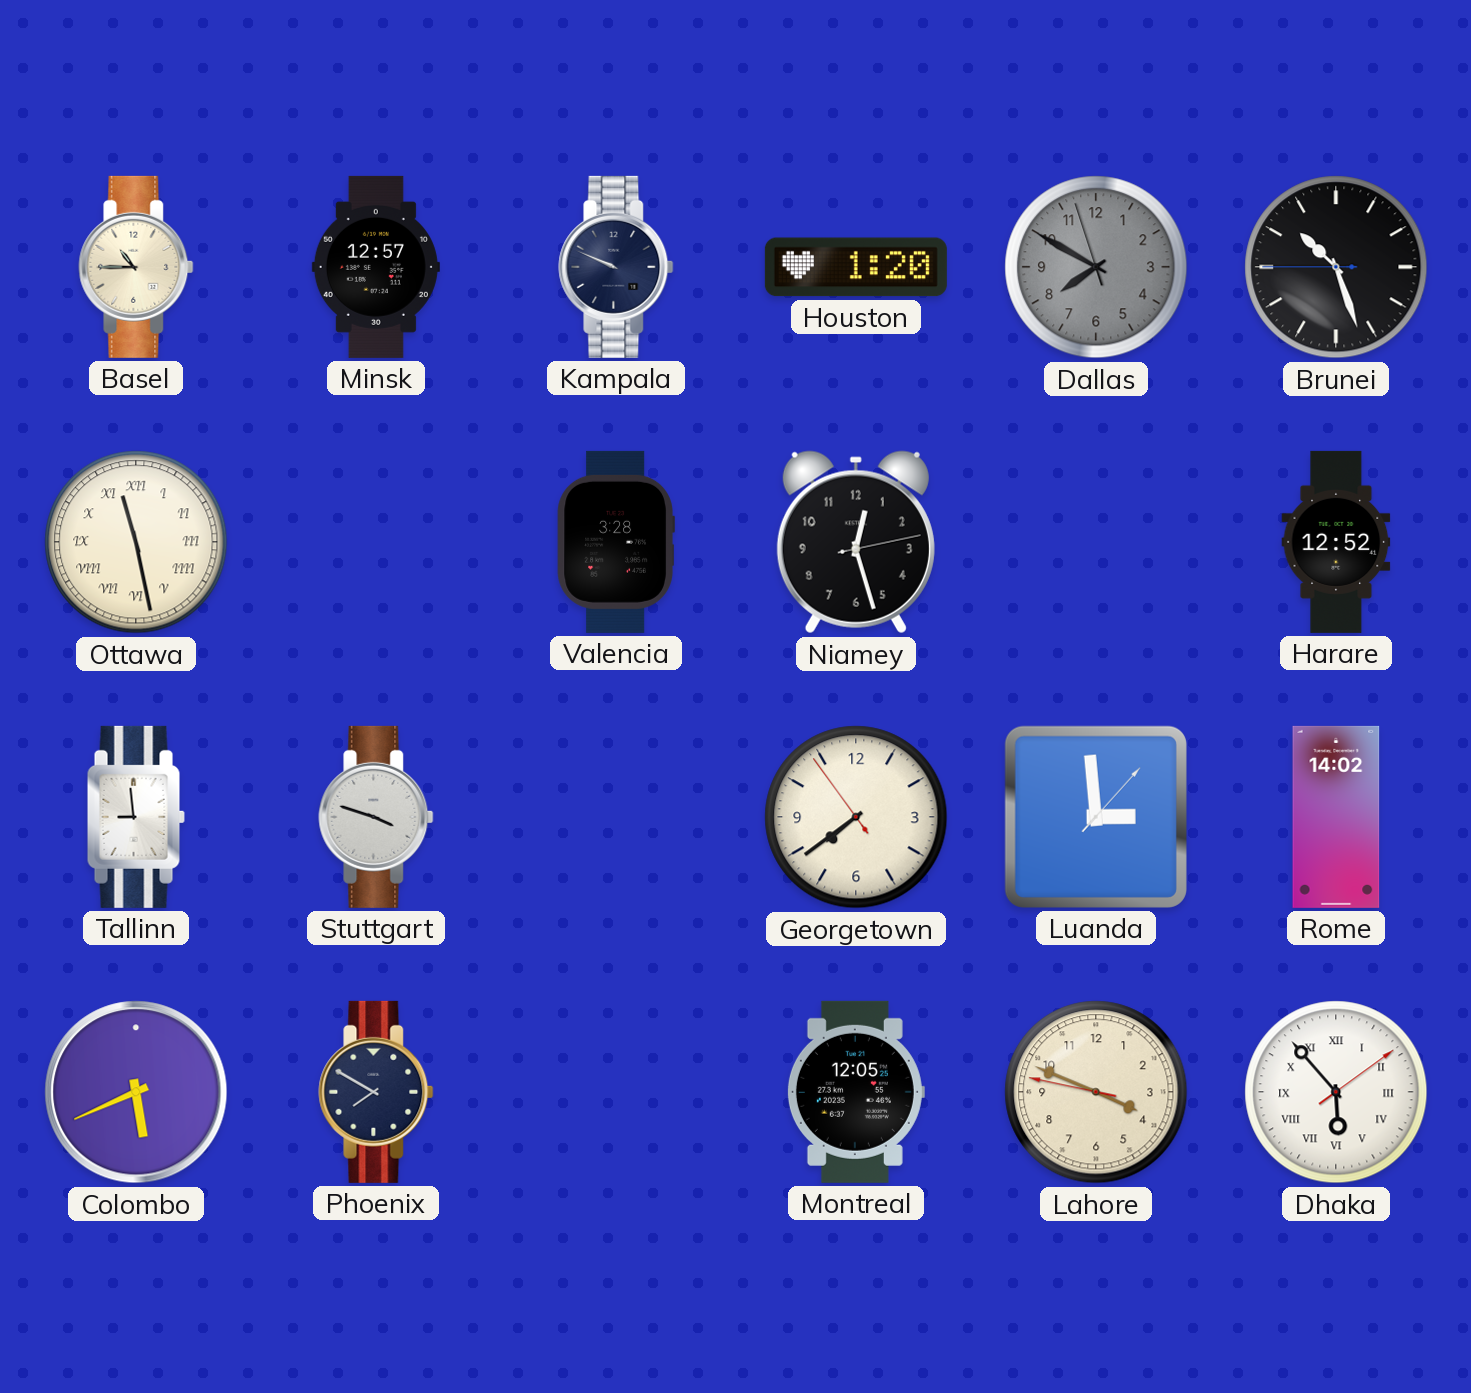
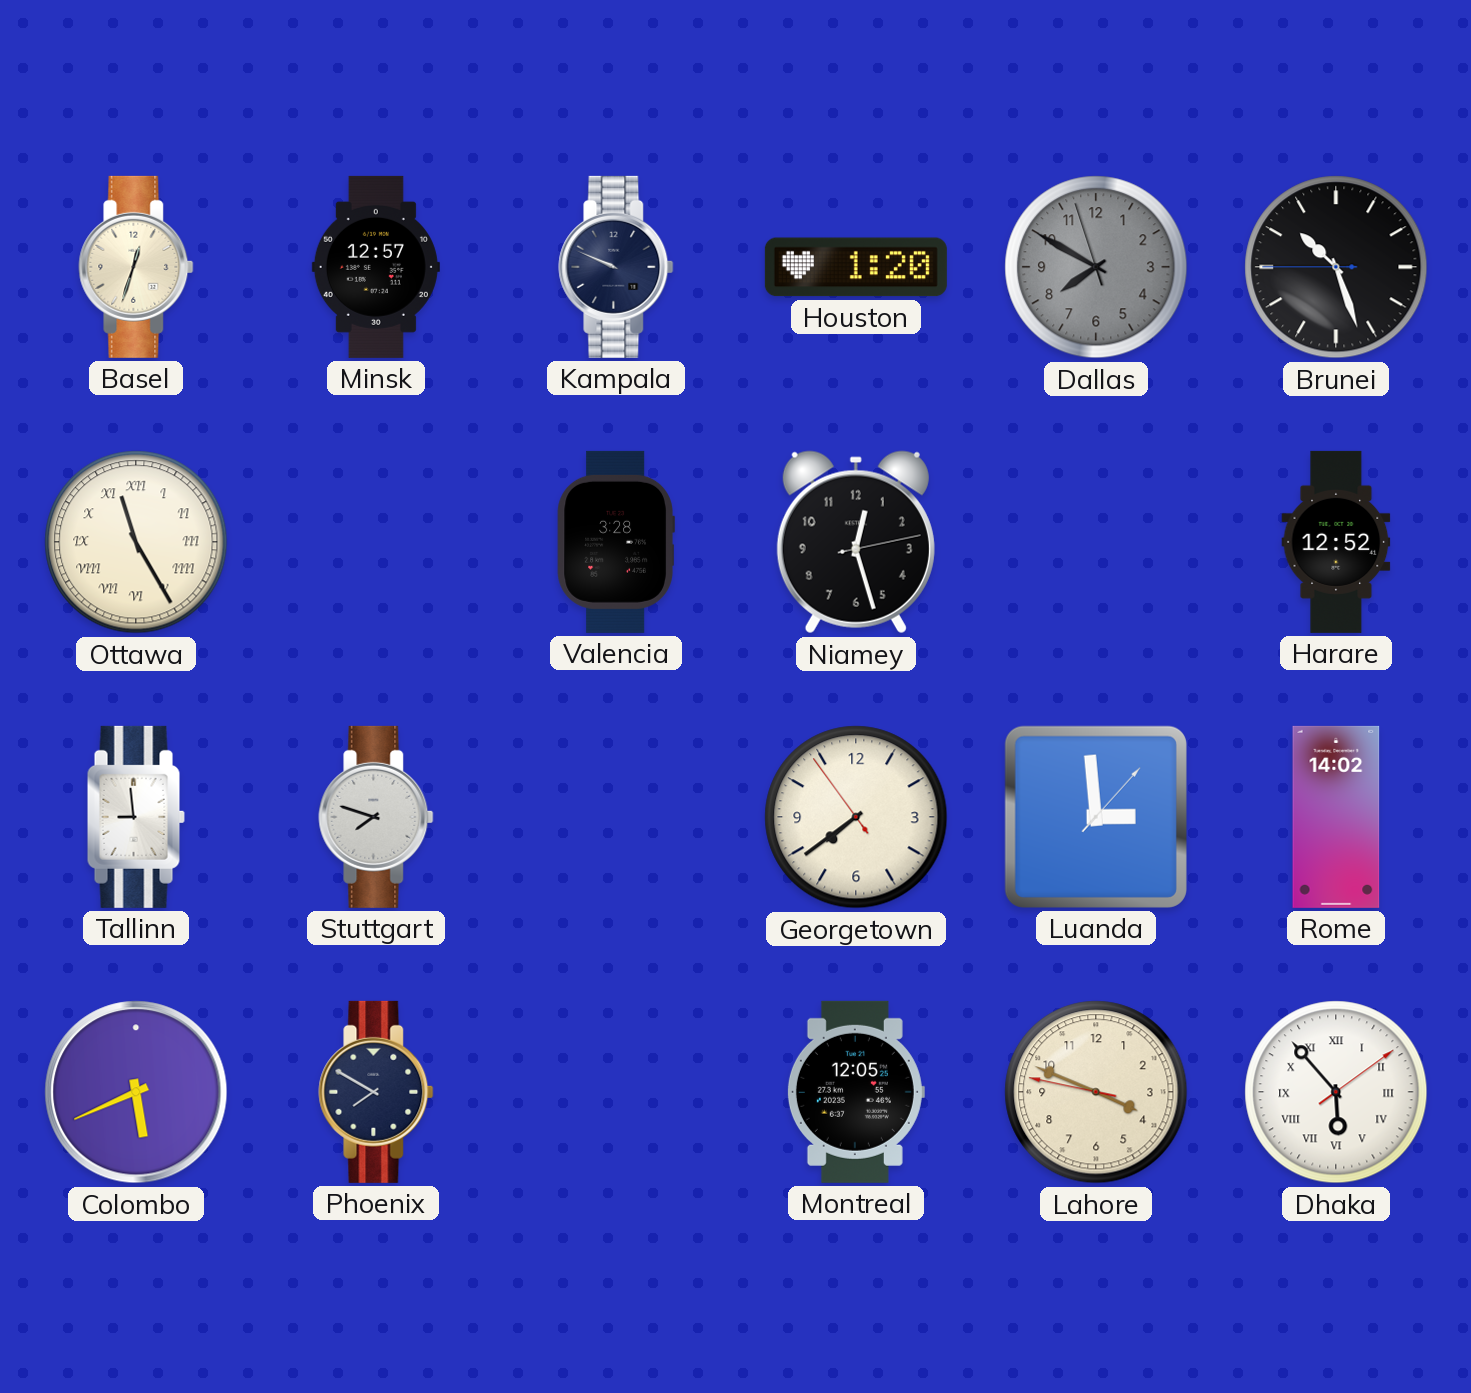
Basel: 10:45 -> 12:33
Ottawa: 11:28 -> 11:25
Stuttgart: 3:48 -> 7:48
